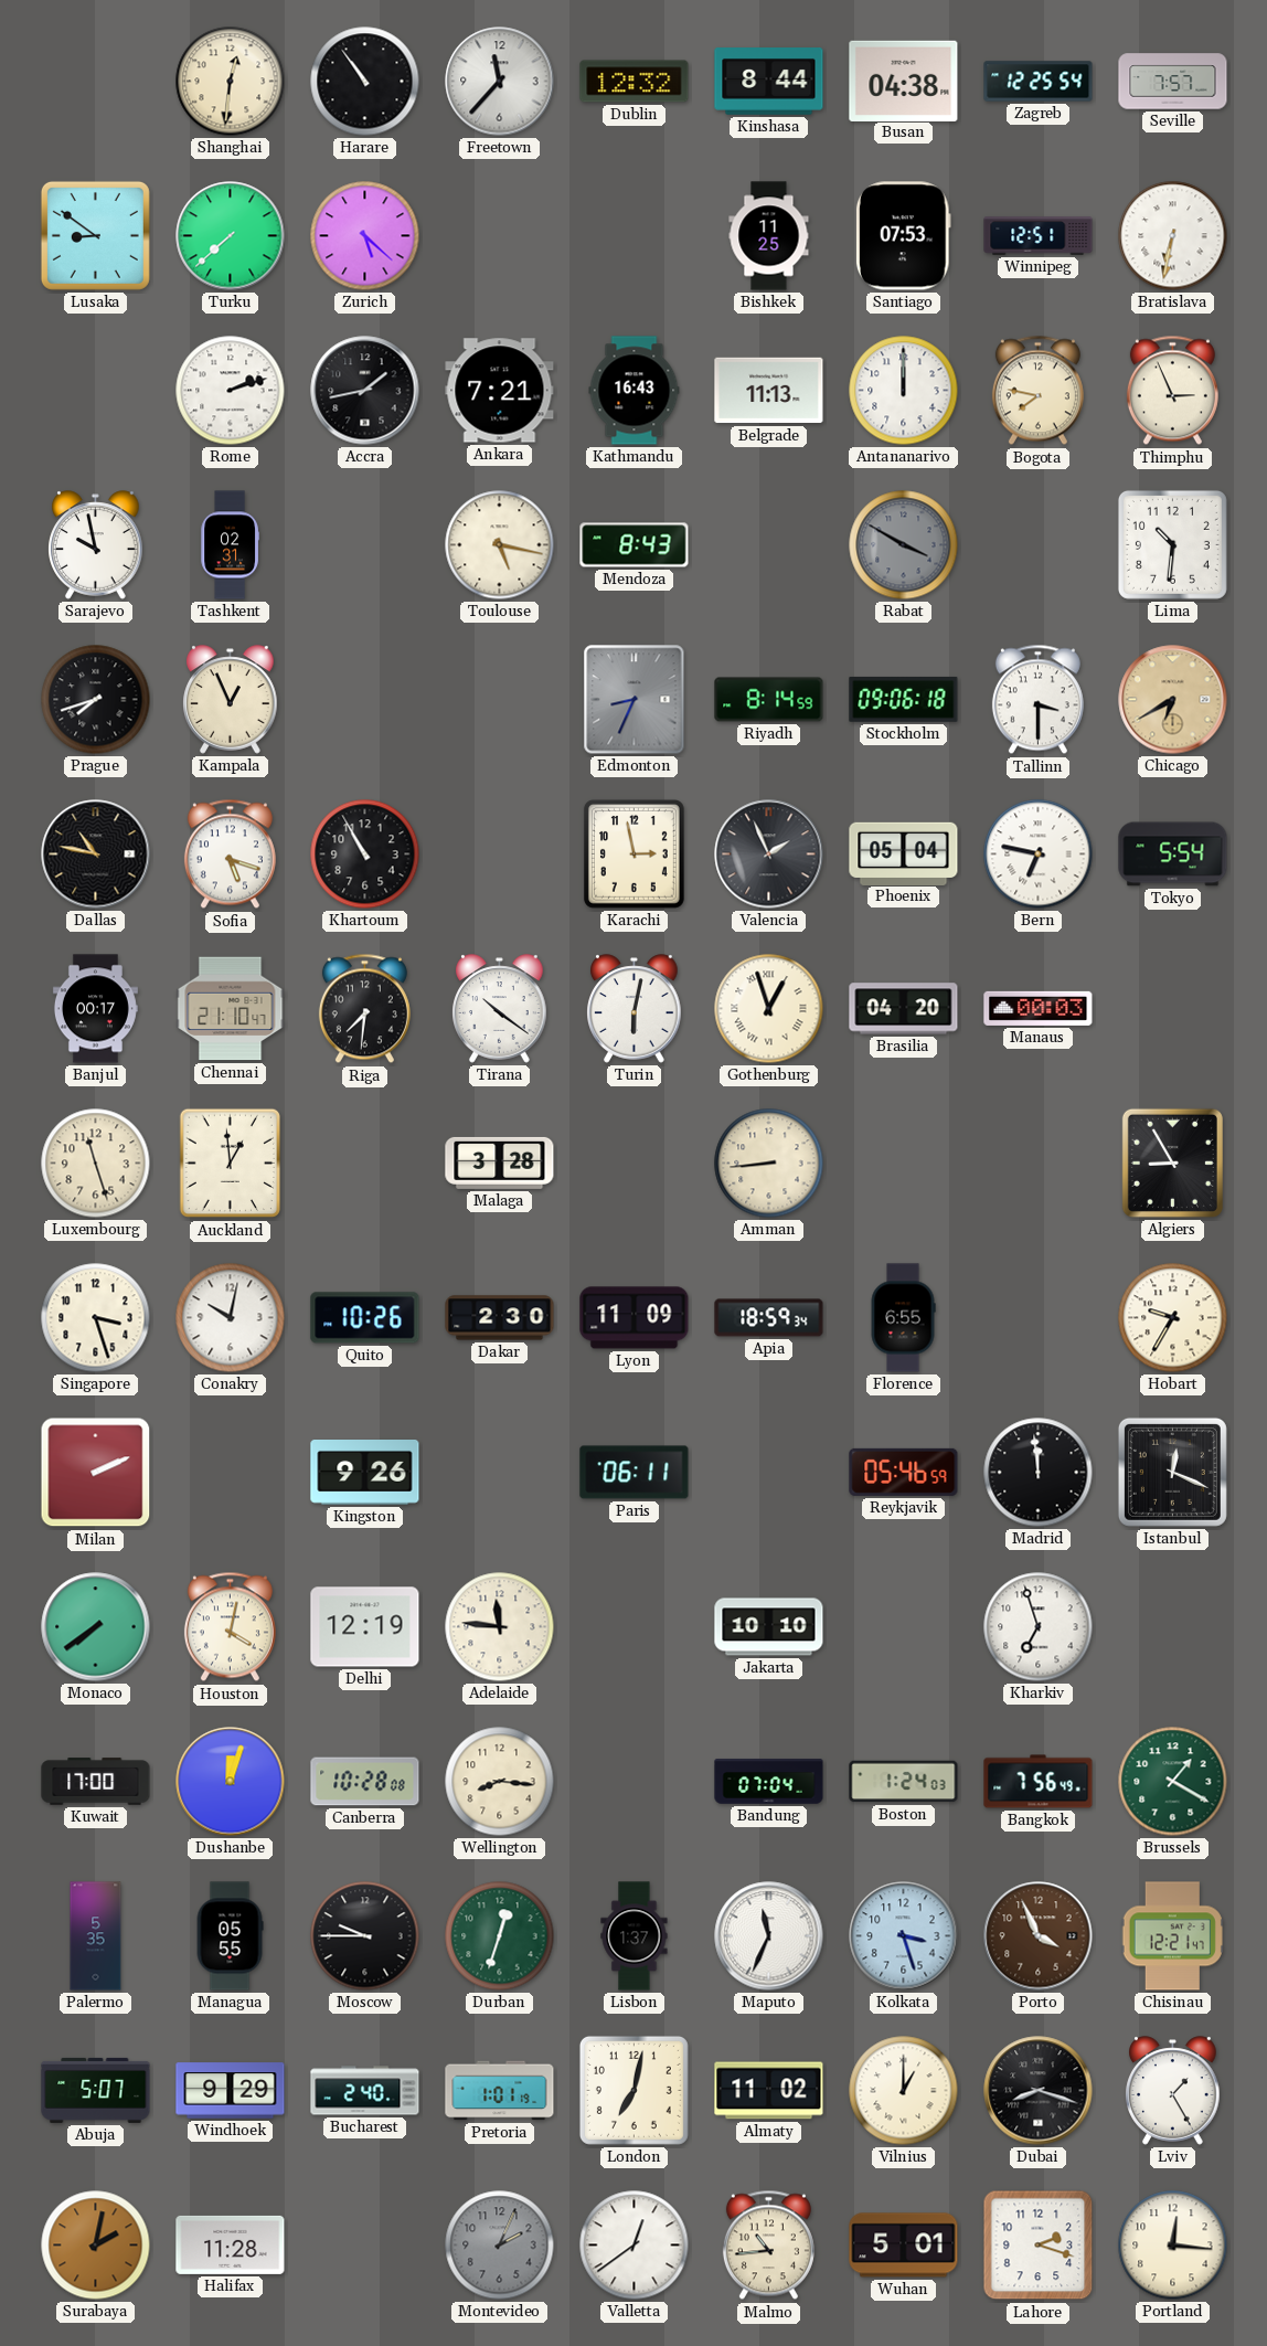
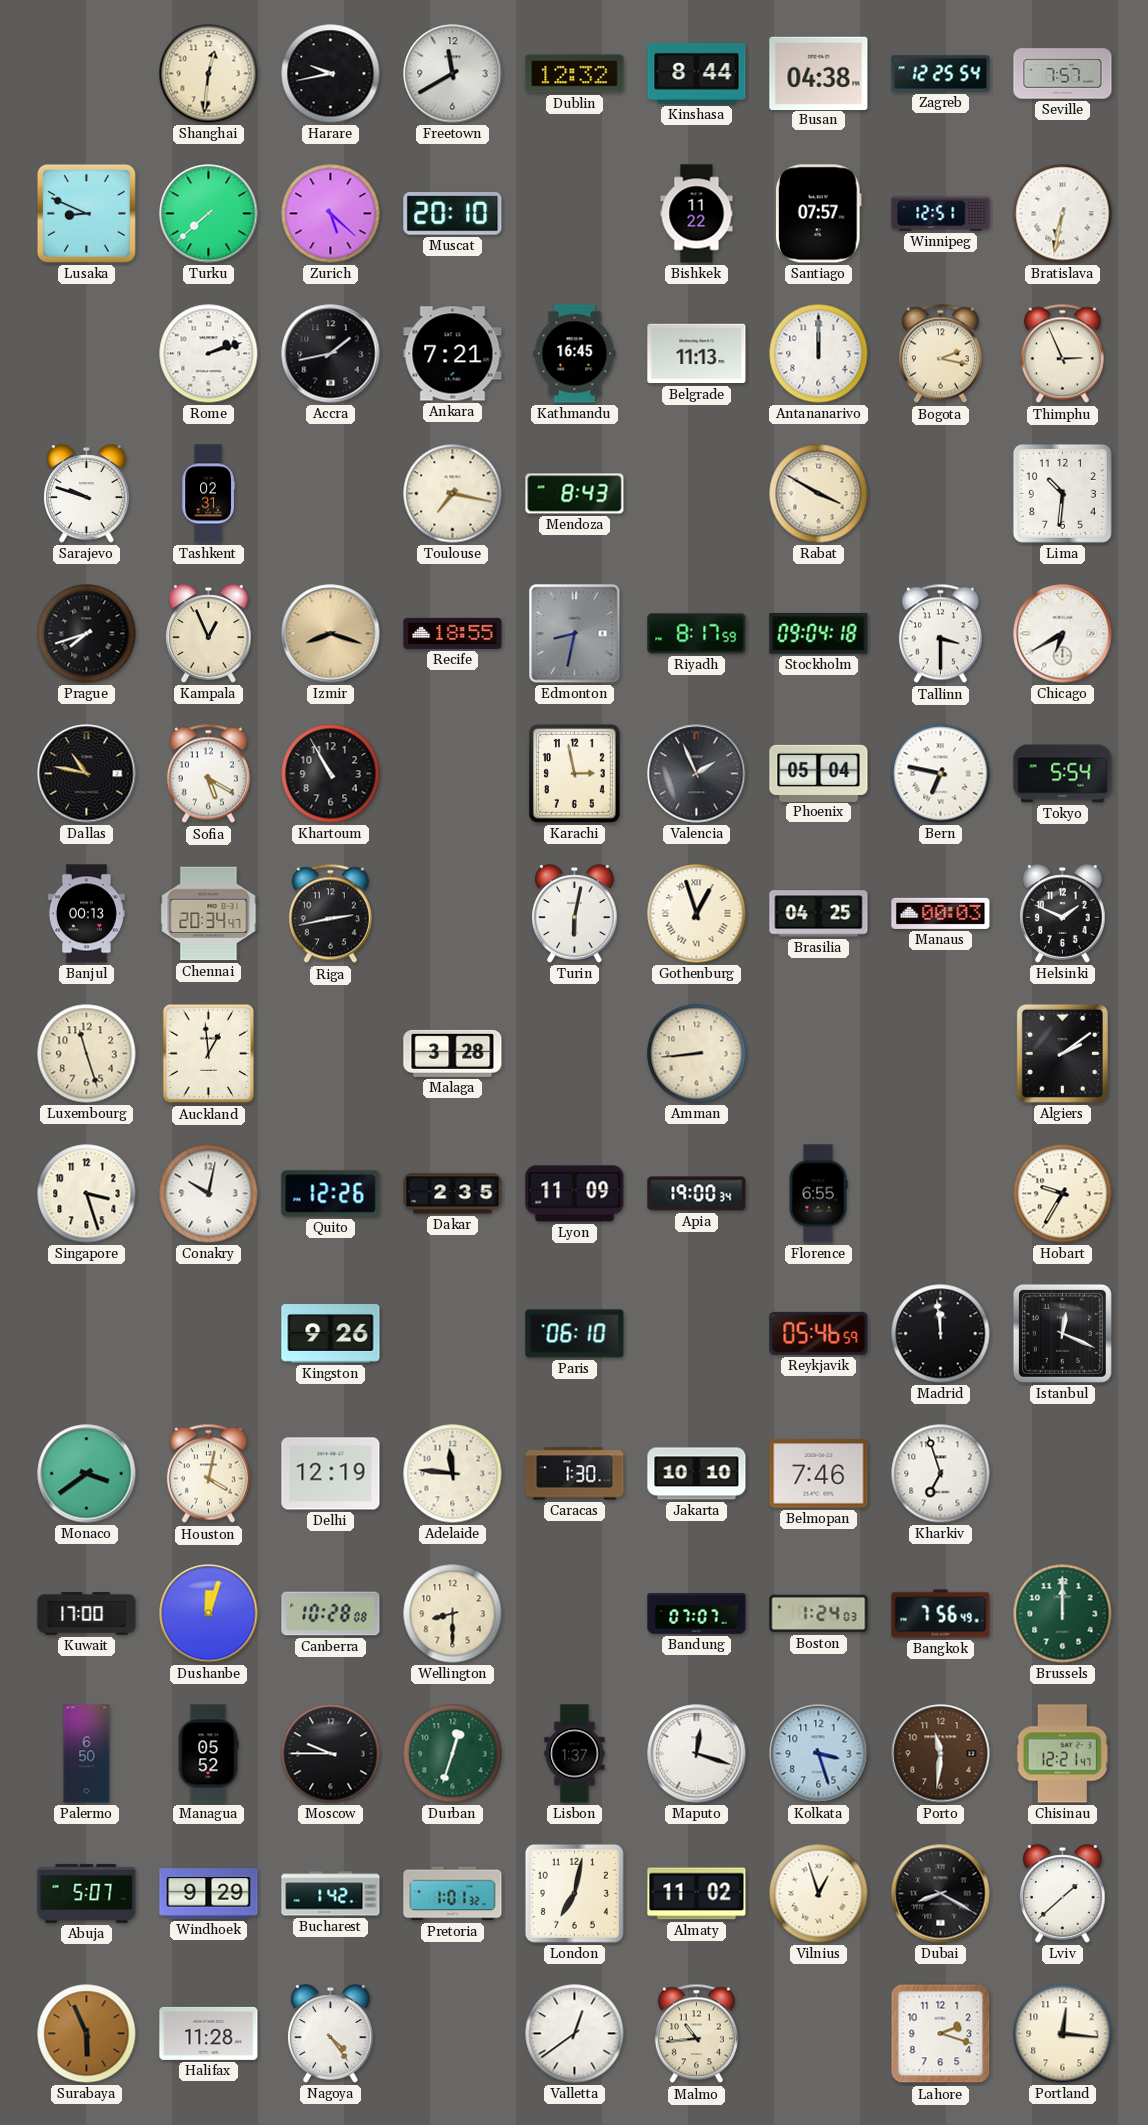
Harare: 10:54 -> 9:43
Freetown: 11:37 -> 11:40
Lusaka: 8:51 -> 8:49
Muscat: none -> 20:10
Bishkek: 11:25 -> 11:22
Santiago: 07:53 -> 07:57
Kathmandu: 16:43 -> 16:45
Bogota: 7:47 -> 2:17
Sarajevo: 9:58 -> 9:48
Toulouse: 5:17 -> 7:17
Rabat dial: grey -> cream
Izmir: none -> 8:18
Recife: none -> 18:55
Edmonton: 8:34 -> 8:32
Riyadh: 8:14 -> 8:17
Stockholm: 09:06 -> 09:04
Chicago dial: champagne -> white
Sofia: 5:18 -> 5:20
Banjul: 00:17 -> 00:13
Chennai: 21:10 -> 20:34
Riga: 7:31 -> 2:43
Tirana: 10:21 -> none
Brasilia: 04:20 -> 04:25
Helsinki: none -> 1:49
Algiers: 8:55 -> 2:09
Quito: 10:26 -> 12:26
Dakar: 2:30 -> 2:35
Apia: 18:59 -> 19:00
Milan: 2:11 -> none
Paris: 06:11 -> 06:10
Monaco: 7:39 -> 3:39
Caracas: none -> 1:30
Belmopan: none -> 7:46
Wellington: 8:16 -> 8:30
Bandung: 07:04 -> 07:07
Brussels: 1:20 -> 12:00
Palermo: 5:35 -> 6:50
Managua: 05:55 -> 05:52
Maputo: 11:34 -> 12:18
Porto: 3:56 -> 11:31
Bucharest: 2:40 -> 1:42
Pretoria: 1:01:19 -> 1:01:32
Vilnius: 1:00 -> 12:57
Dubai: 8:18 -> 8:20
Lviv: 1:25 -> 1:38
Surabaya: 2:02 -> 5:56
Nagoya: none -> 4:24
Montevideo: 2:04 -> none
Wuhan: 5:01 -> none
